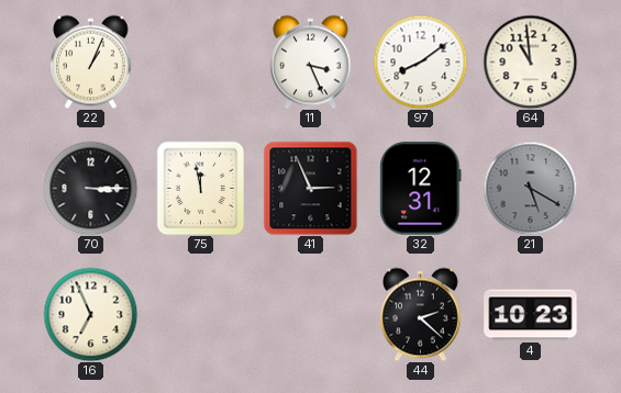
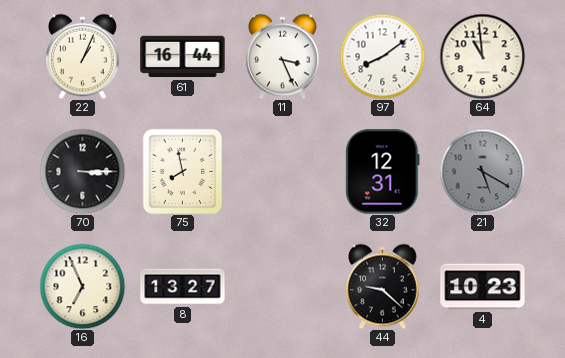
61: none -> 16:44
75: 11:58 -> 7:58
41: 2:56 -> none
8: none -> 13:27
44: 2:22 -> 9:22
